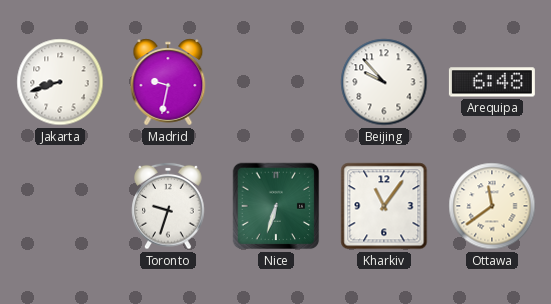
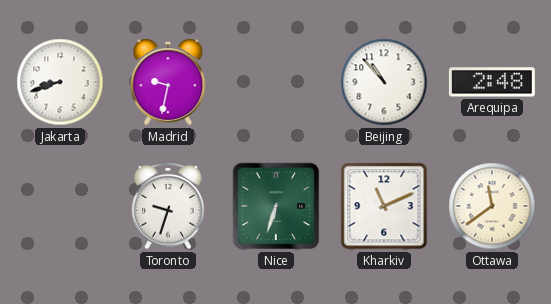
Beijing: 9:53 -> 10:53
Arequipa: 6:48 -> 2:48
Kharkiv: 11:06 -> 11:11
